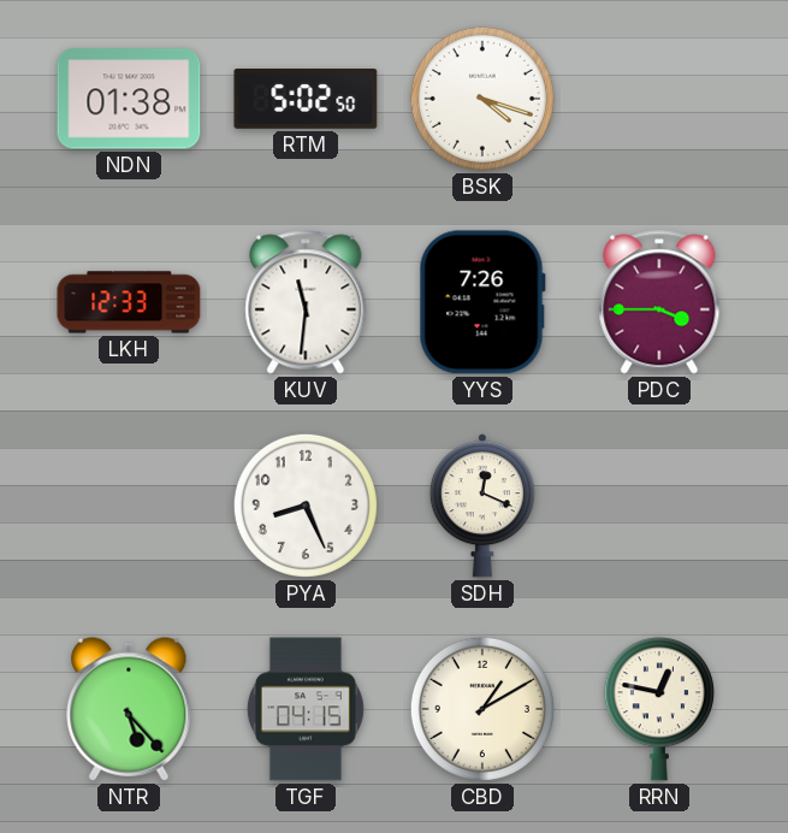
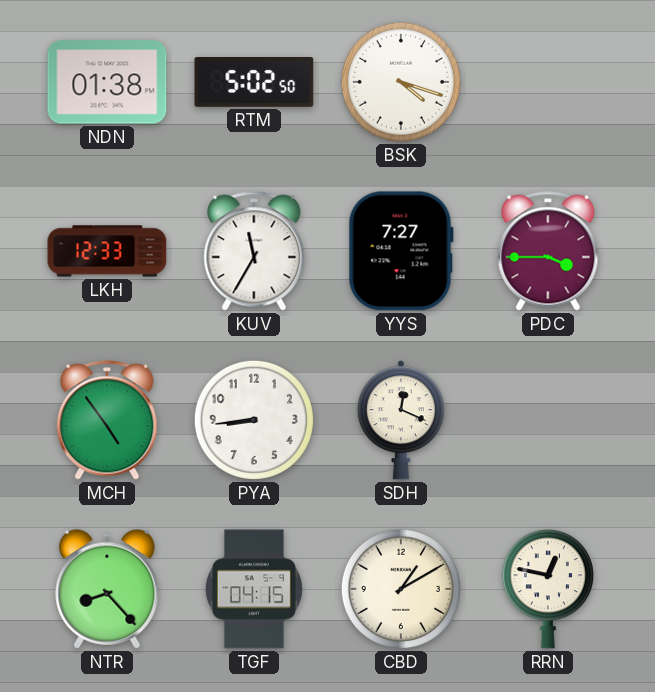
KUV: 11:31 -> 11:35
YYS: 7:26 -> 7:27
MCH: none -> 4:54
PYA: 8:26 -> 8:44
NTR: 5:23 -> 8:23
